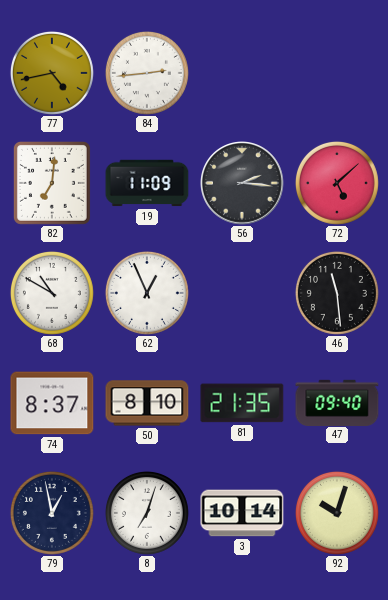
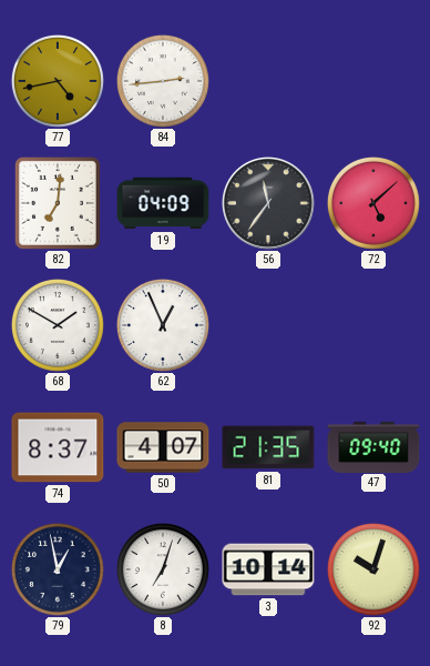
19: 11:09 -> 04:09
56: 2:16 -> 11:36
68: 10:50 -> 1:50
46: 11:29 -> none
50: 8:10 -> 4:07
